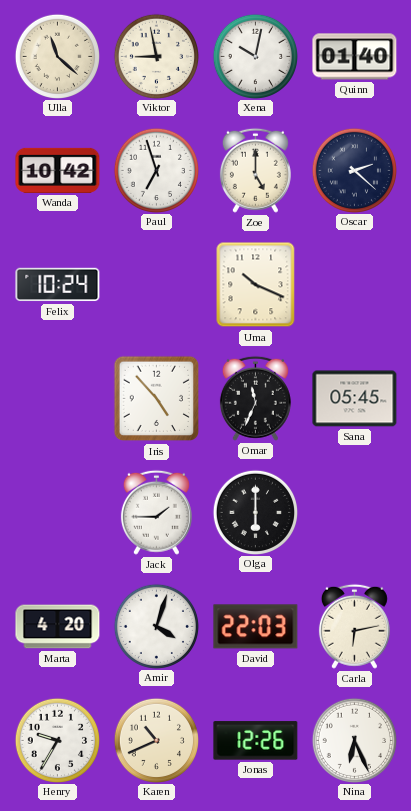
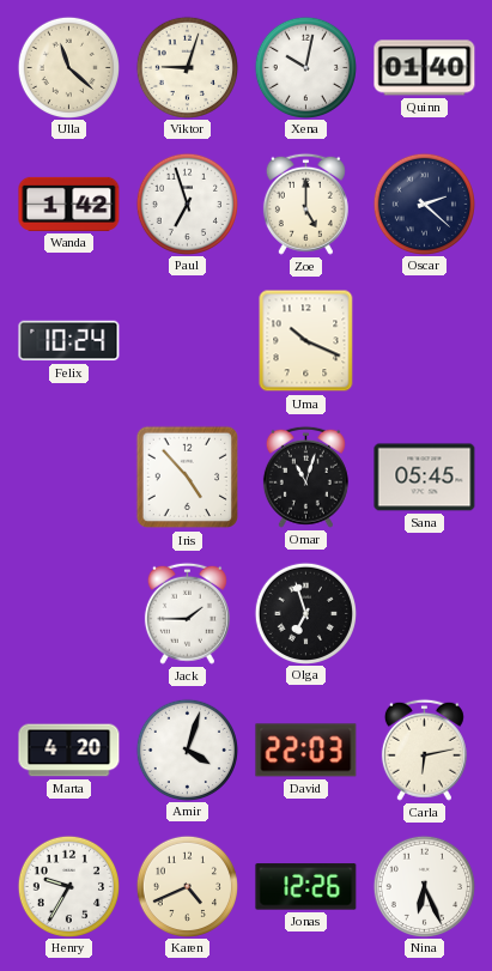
Viktor: 8:58 -> 9:03
Wanda: 10:42 -> 1:42
Omar: 11:34 -> 11:03
Olga: 6:00 -> 6:57
Karen: 10:41 -> 4:41
